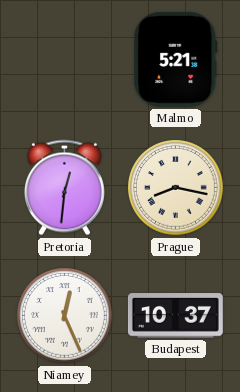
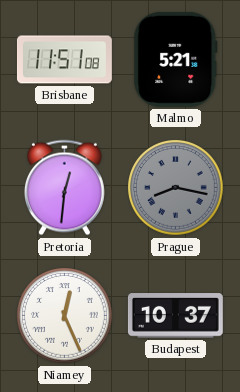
Brisbane: none -> 11:51
Prague dial: cream -> grey
